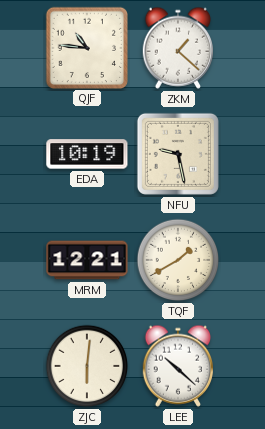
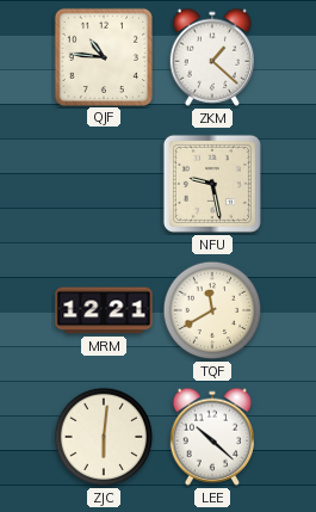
EDA: 10:19 -> none
TQF: 1:40 -> 11:40
